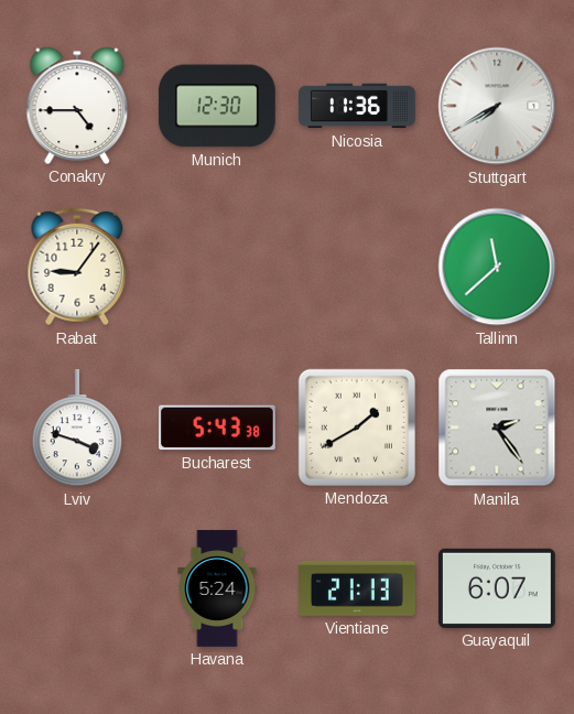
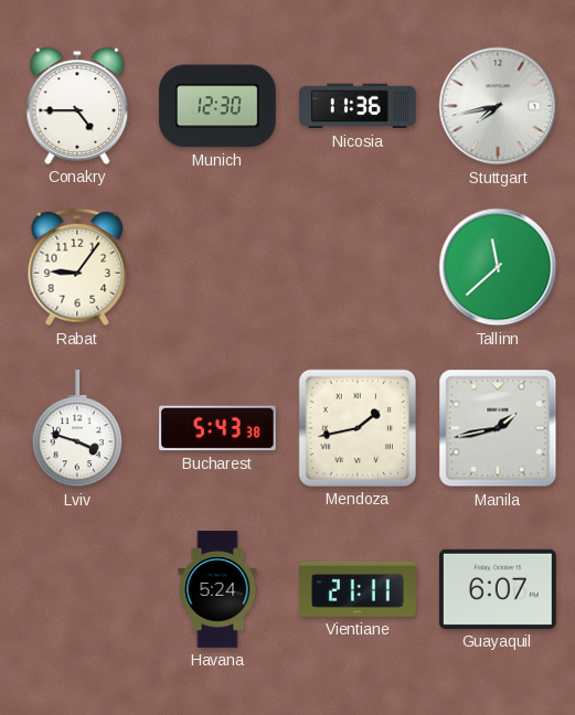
Stuttgart: 7:40 -> 7:43
Mendoza: 1:40 -> 1:43
Manila: 2:24 -> 1:43
Vientiane: 21:13 -> 21:11
